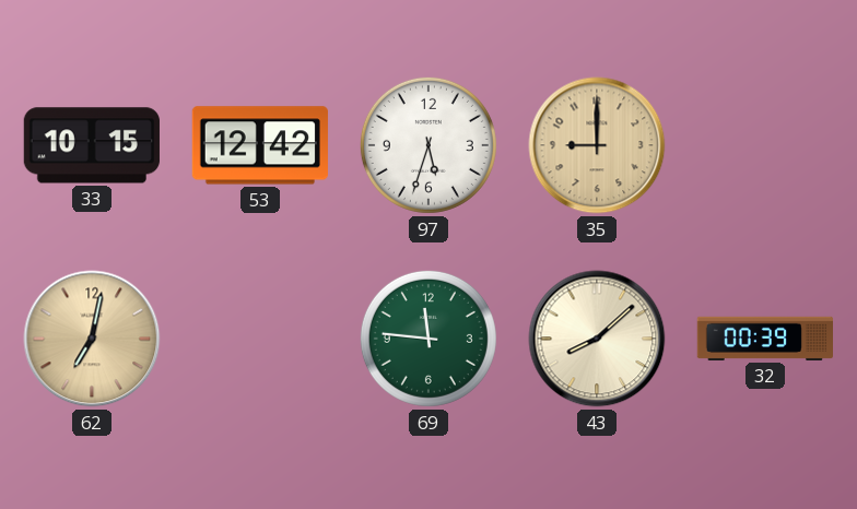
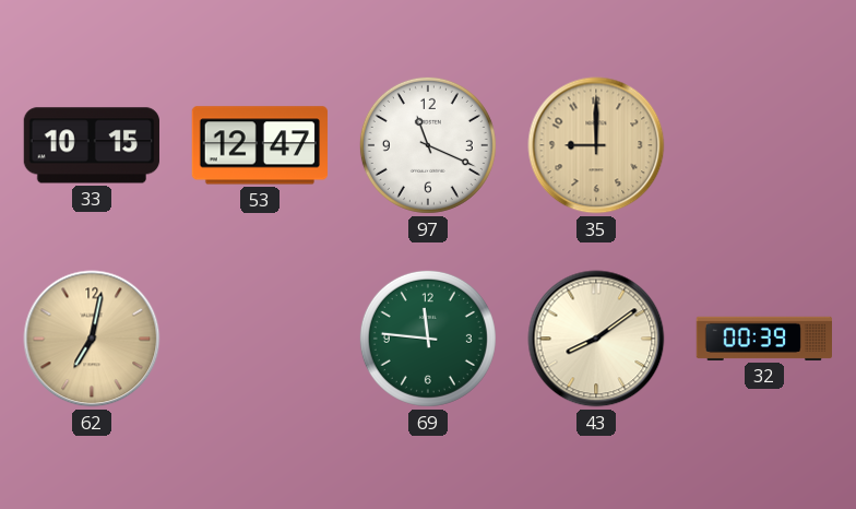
53: 12:42 -> 12:47
97: 5:33 -> 11:19
43: 8:08 -> 8:09
